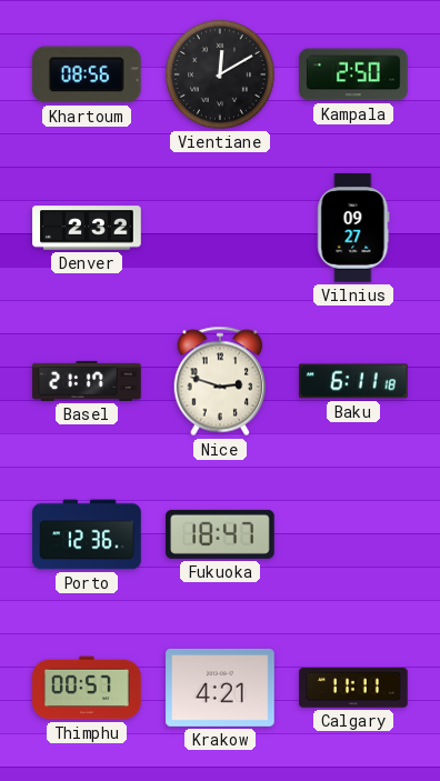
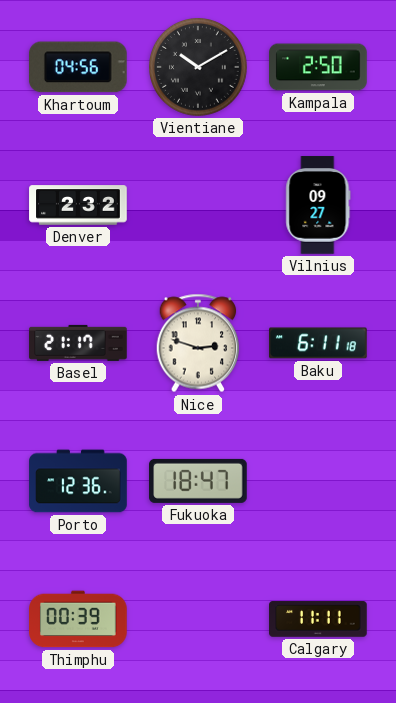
Khartoum: 08:56 -> 04:56
Vientiane: 12:10 -> 10:10
Thimphu: 00:57 -> 00:39
Krakow: 4:21 -> none
